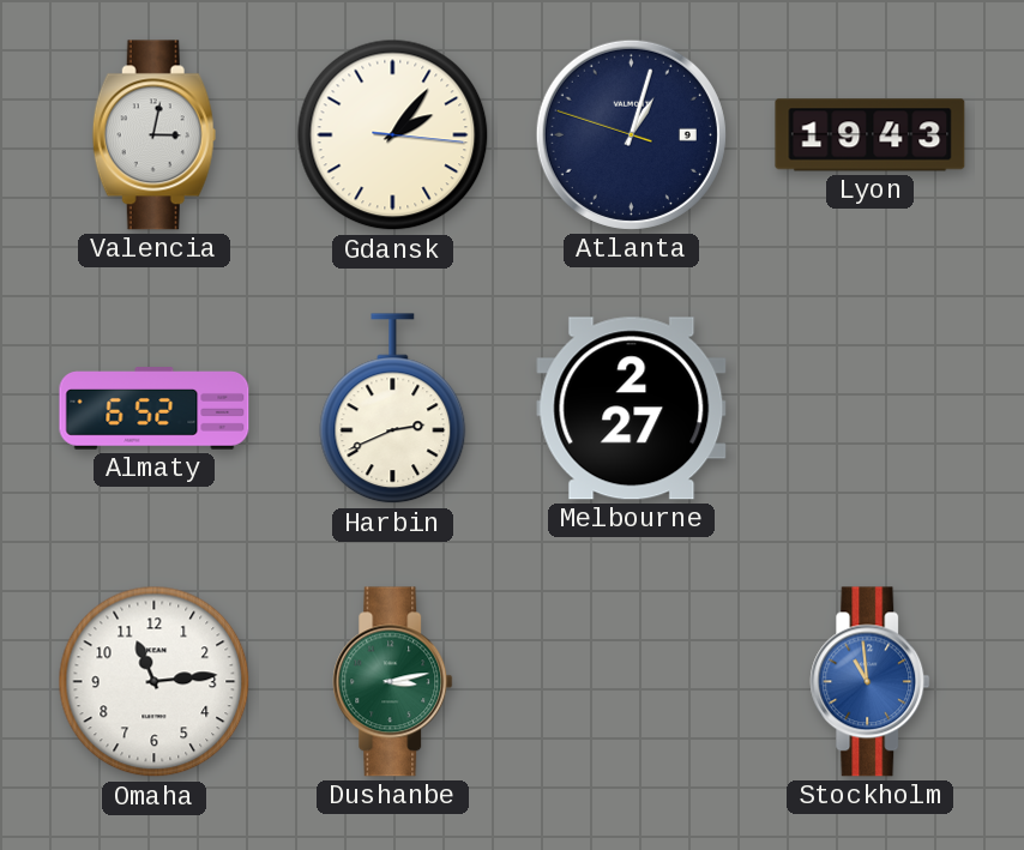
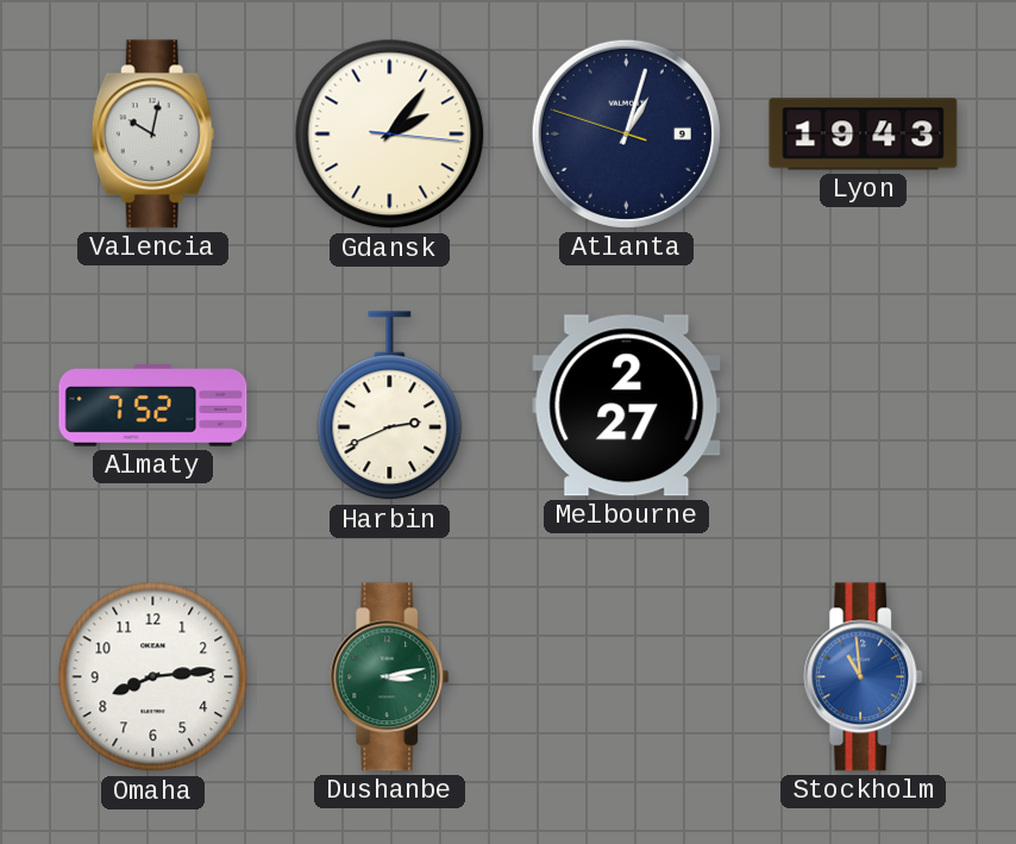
Valencia: 3:02 -> 10:02
Almaty: 6:52 -> 7:52
Omaha: 11:14 -> 8:14
